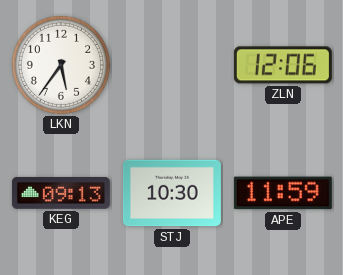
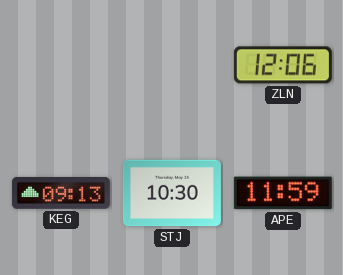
LKN: 5:36 -> none
